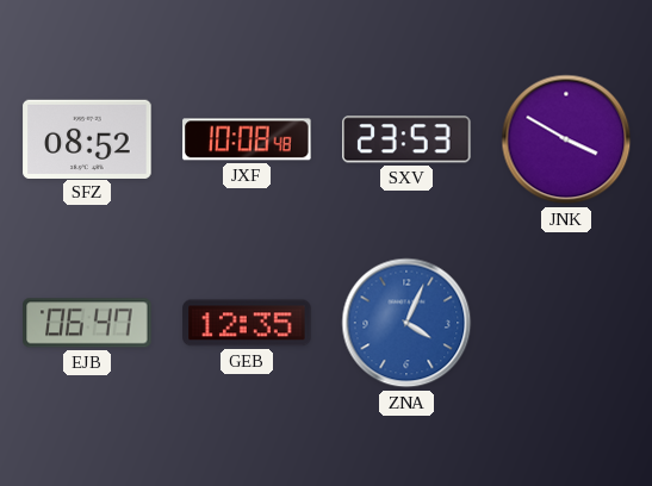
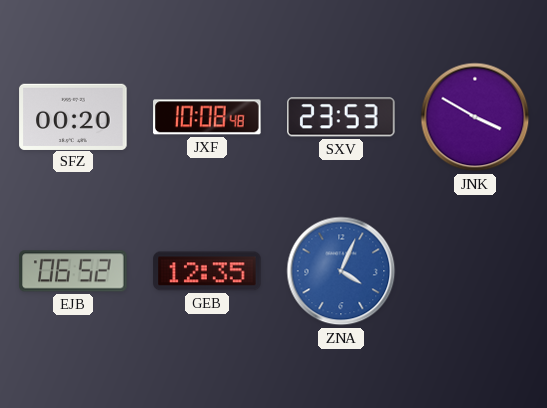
SFZ: 08:52 -> 00:20
EJB: 06:47 -> 06:52
